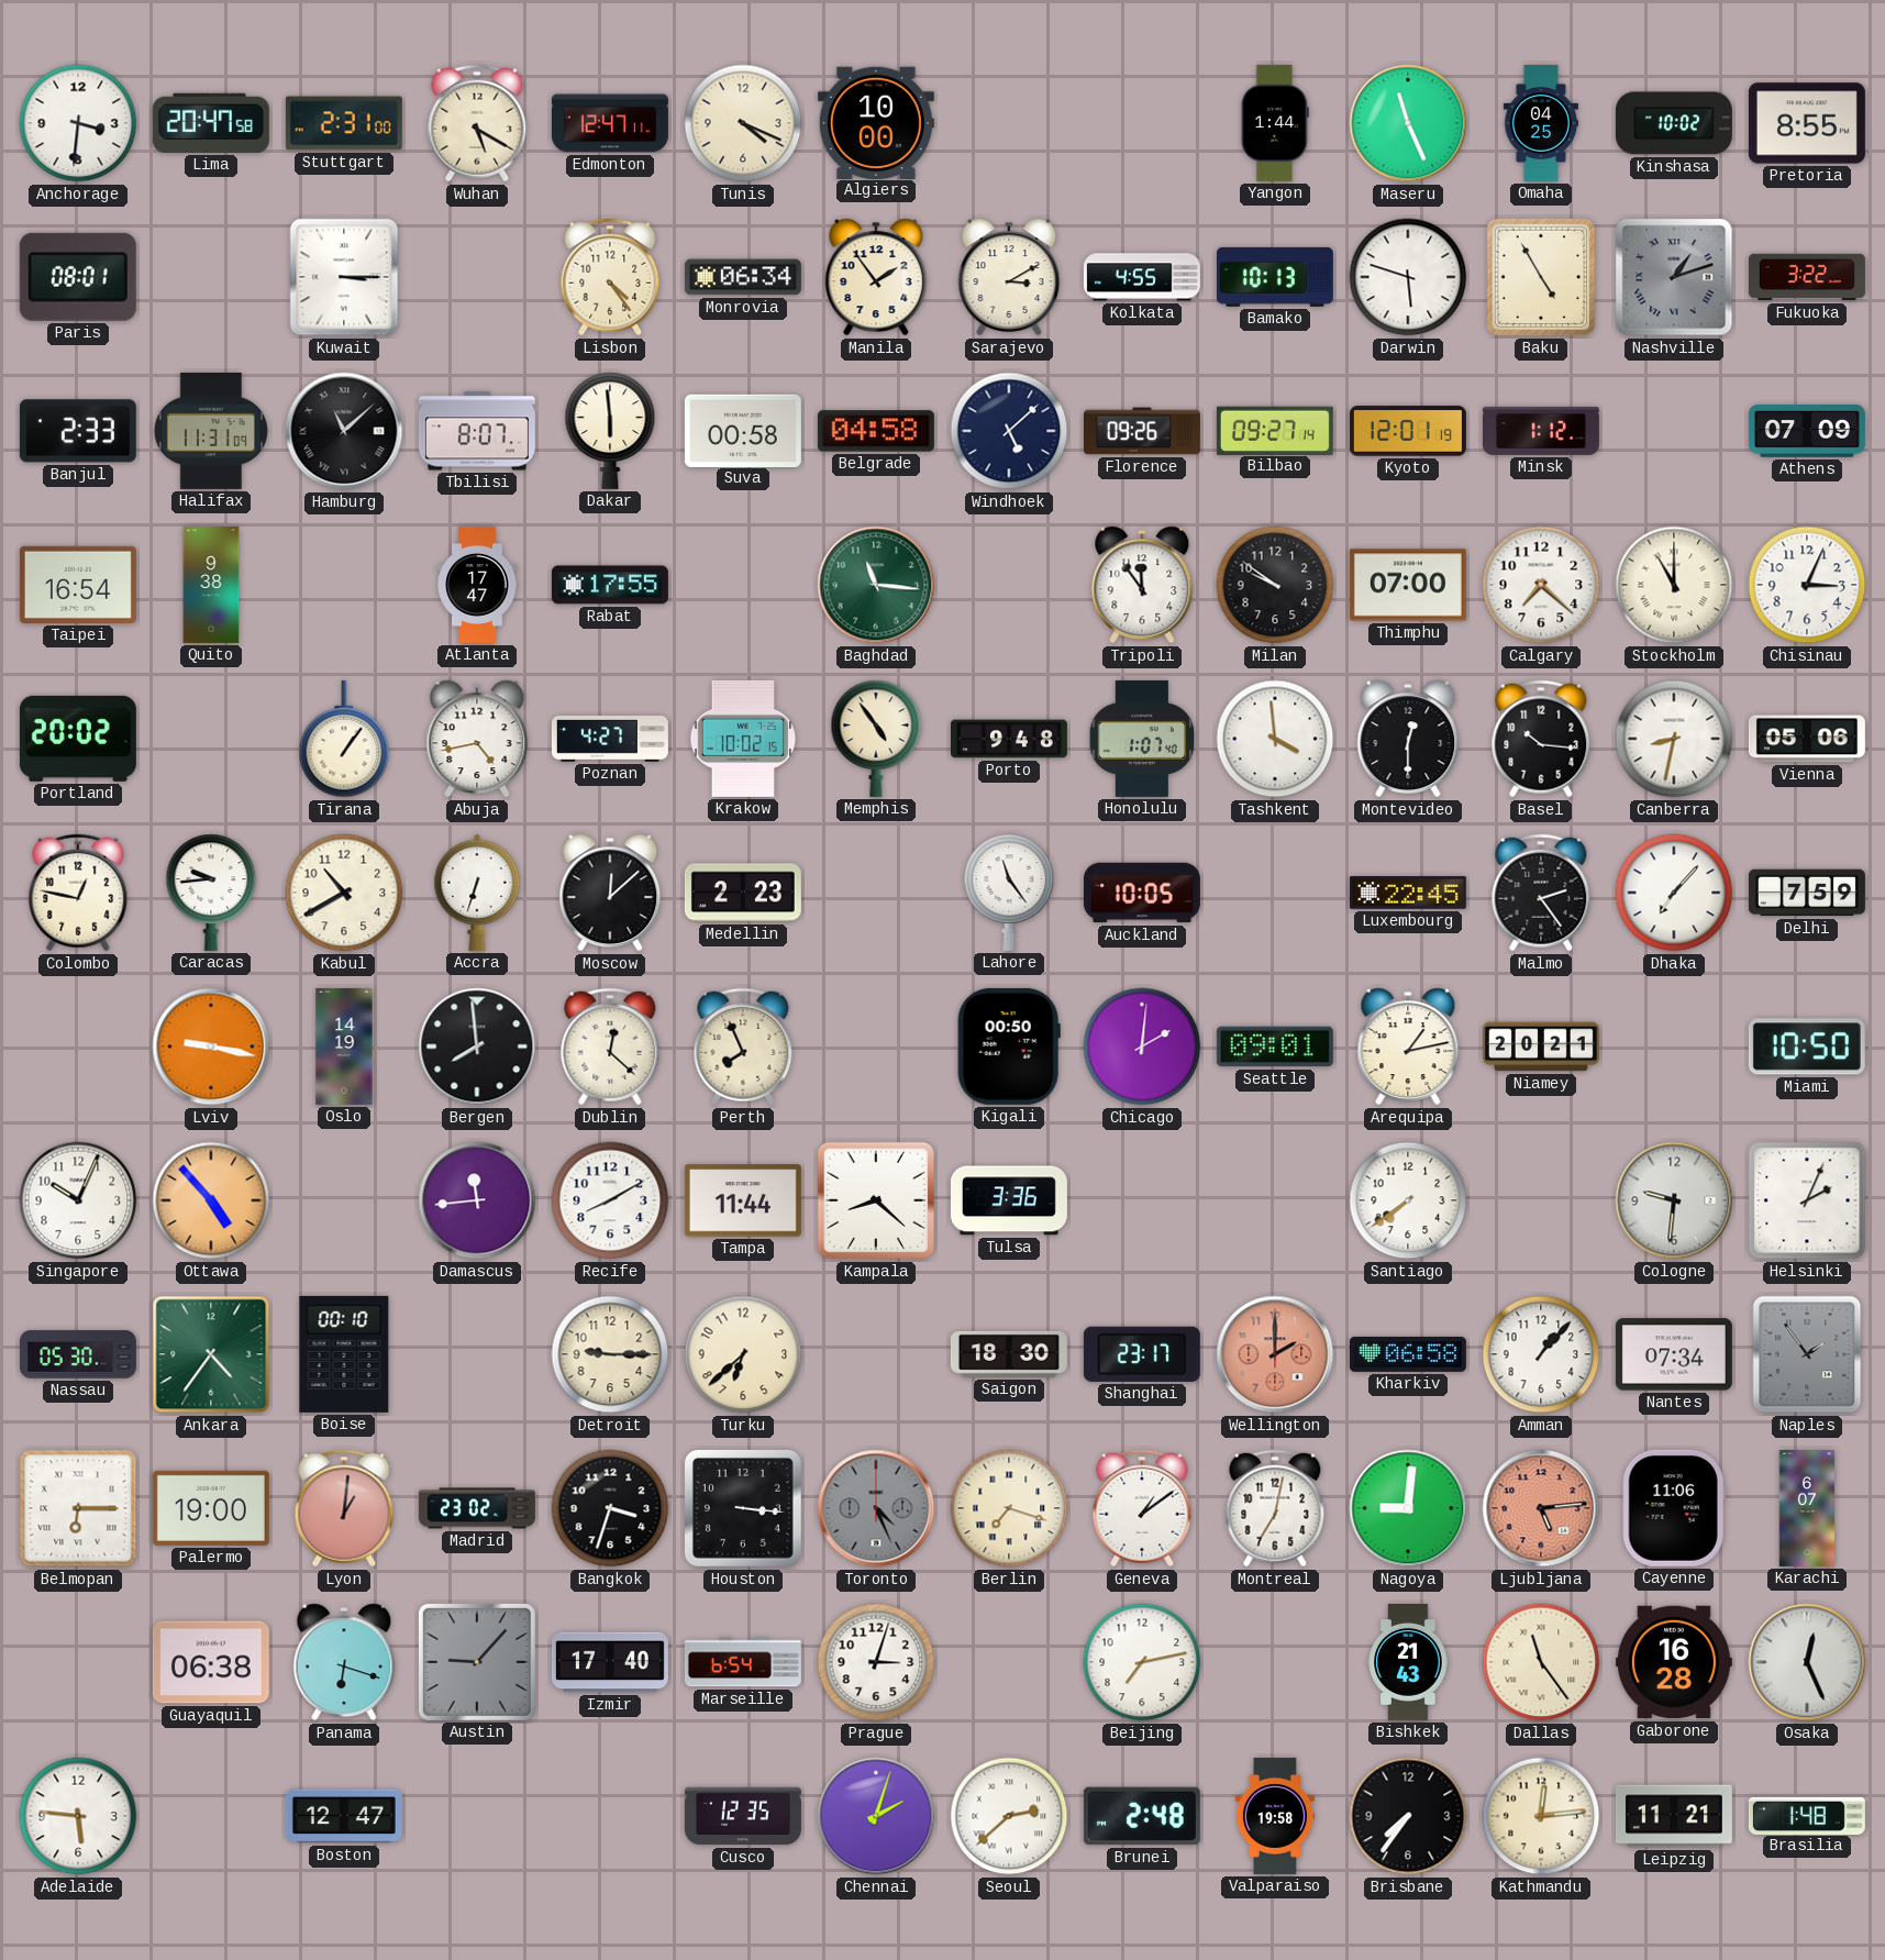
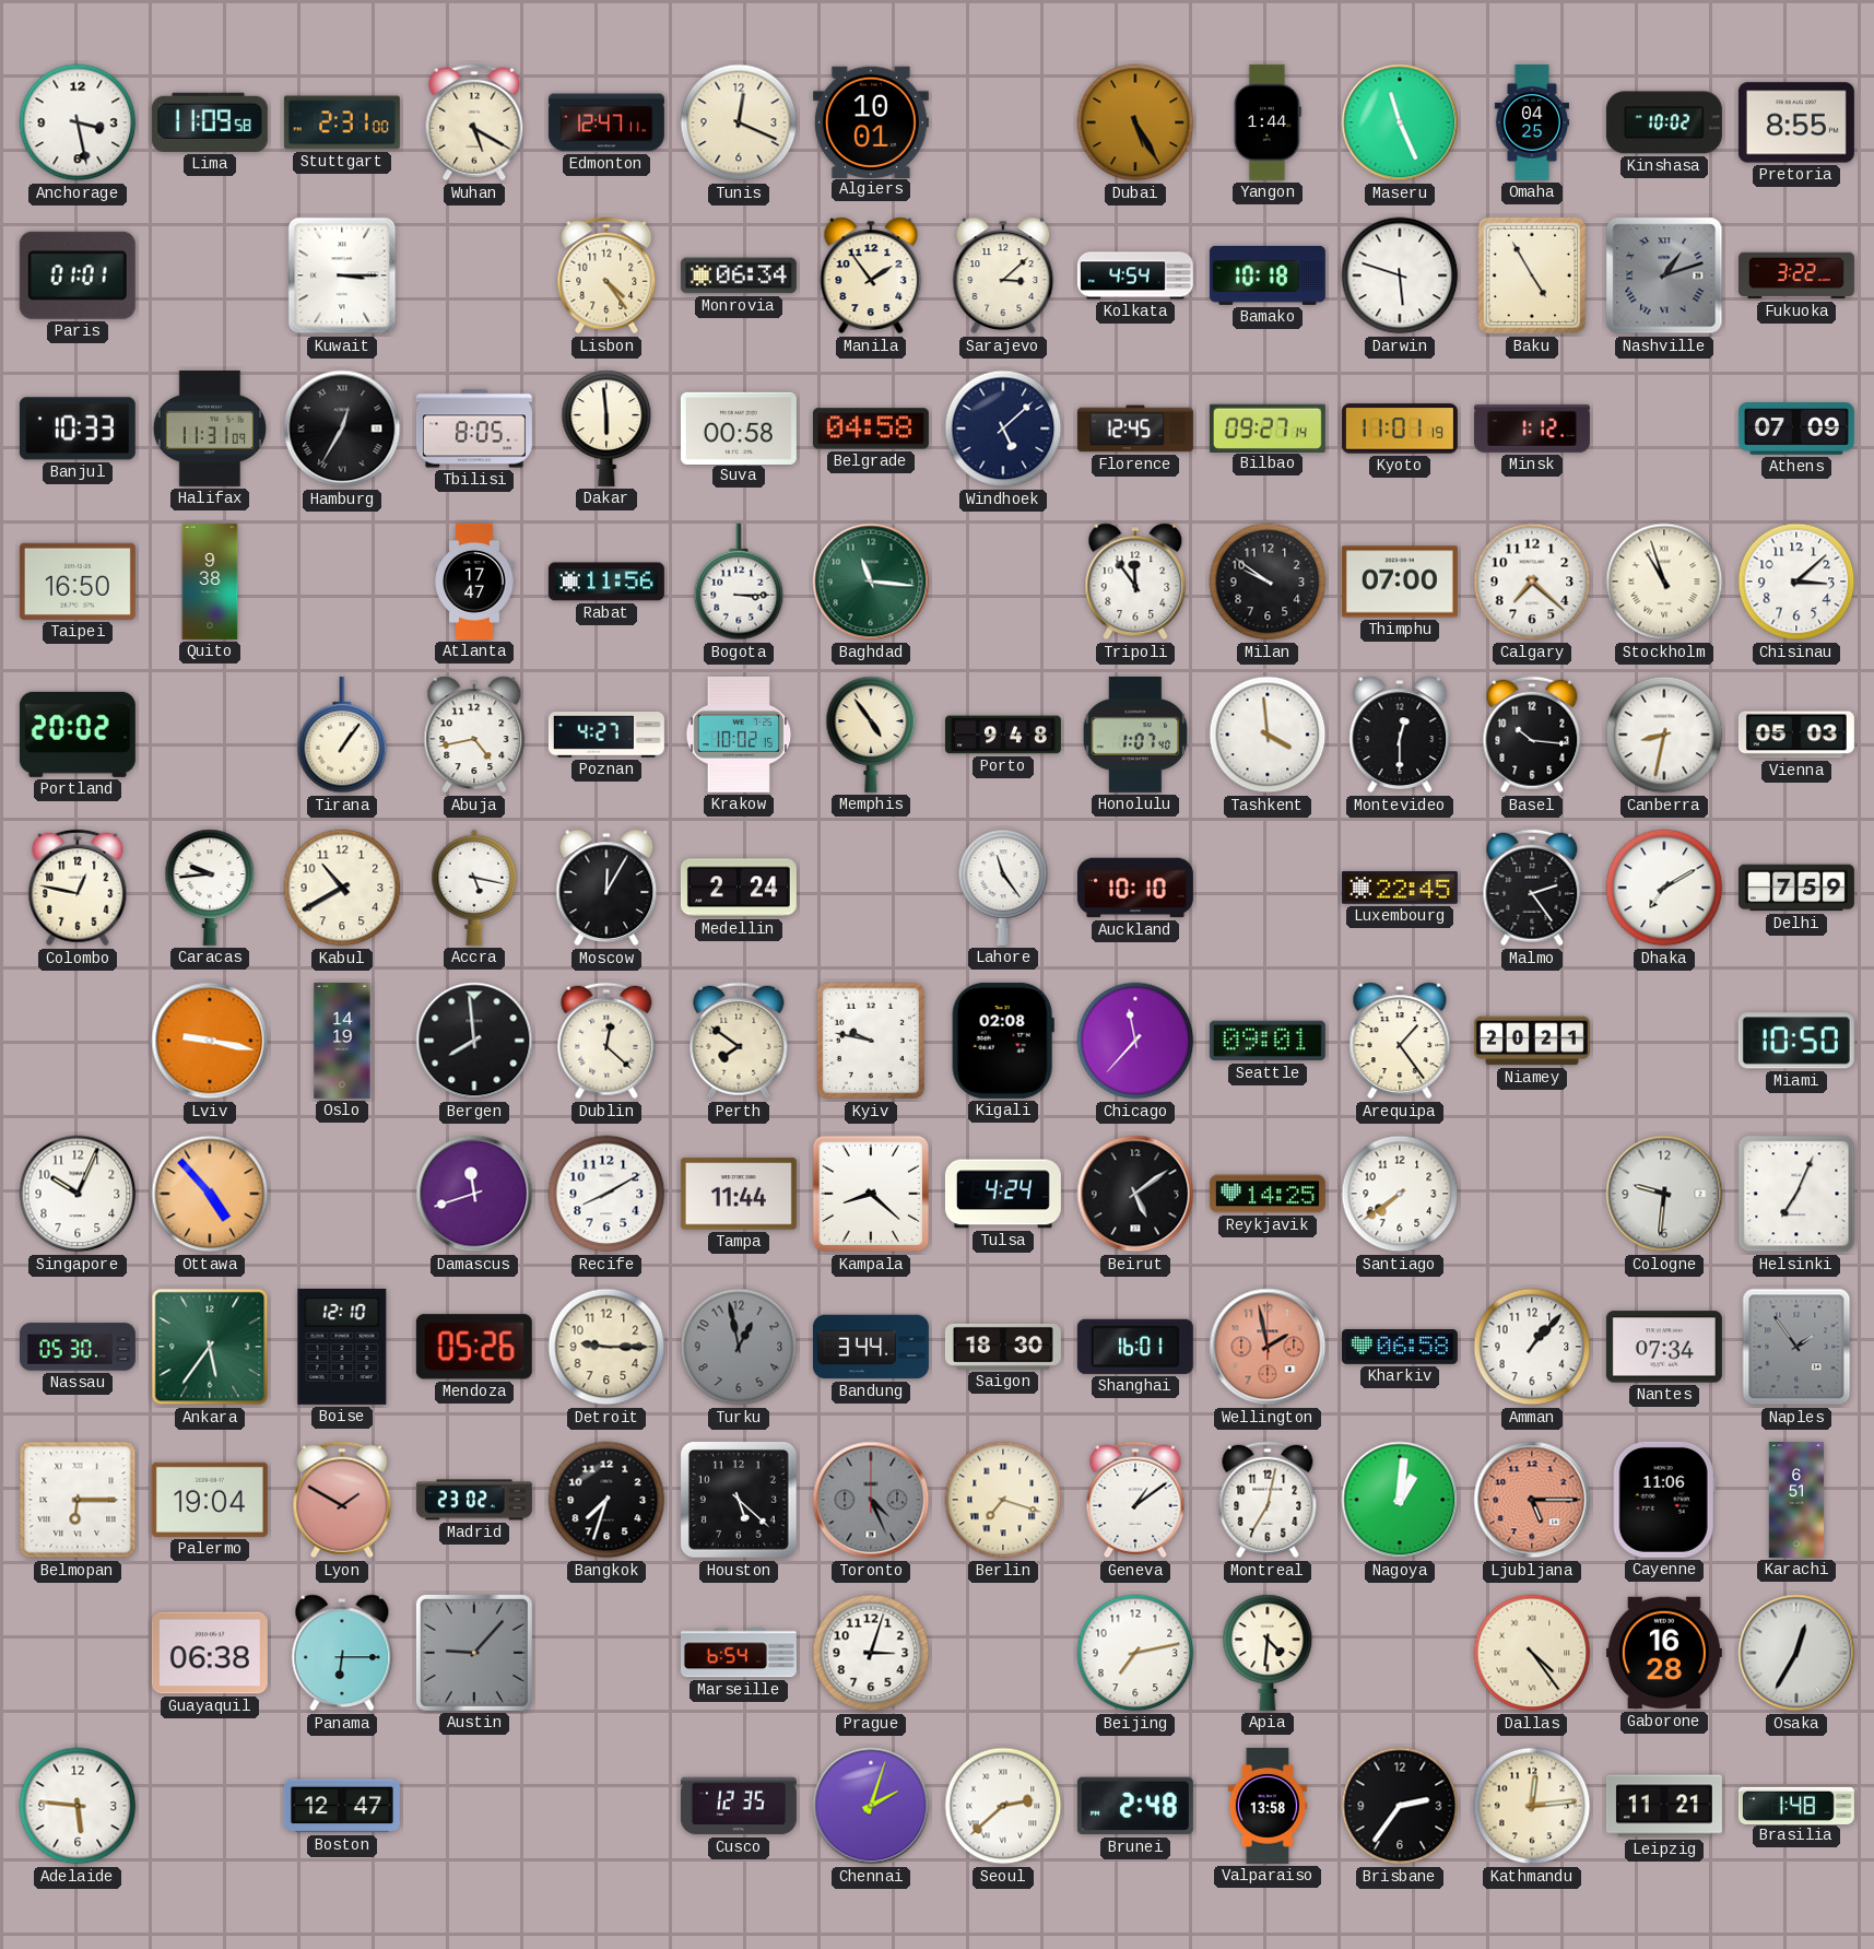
Anchorage: 3:31 -> 3:28
Lima: 20:47 -> 11:09
Tunis: 4:19 -> 12:19
Algiers: 10:00 -> 10:01
Dubai: none -> 5:25
Paris: 08:01 -> 01:01
Sarajevo: 3:10 -> 3:08
Kolkata: 4:55 -> 4:54
Bamako: 10:13 -> 10:18
Banjul: 2:33 -> 10:33
Hamburg: 11:08 -> 12:35
Tbilisi: 8:07 -> 8:05
Florence: 09:26 -> 12:45
Kyoto: 12:01 -> 11:01
Taipei: 16:54 -> 16:50
Rabat: 17:55 -> 11:56
Bogota: none -> 3:15
Stockholm: 11:00 -> 10:57
Chisinau: 3:04 -> 3:08
Vienna: 05:06 -> 05:03
Accra: 6:33 -> 5:17
Moscow: 12:08 -> 12:05
Medellin: 2:23 -> 2:24
Auckland: 10:05 -> 10:10
Dhaka: 7:07 -> 7:10
Perth: 7:56 -> 7:51
Kyiv: none -> 9:47
Kigali: 00:50 -> 02:08
Chicago: 2:01 -> 11:37
Arequipa: 1:13 -> 1:24
Damascus: 11:44 -> 11:42
Tulsa: 3:36 -> 4:24
Beirut: none -> 5:09
Reykjavik: none -> 14:25
Helsinki: 2:04 -> 7:04
Ankara: 4:36 -> 5:36
Boise: 00:10 -> 12:10
Mendoza: none -> 05:26
Turku: 6:38 -> 12:58
Turku dial: cream -> grey
Bandung: none -> 3:44
Shanghai: 23:17 -> 16:01
Wellington: 2:00 -> 1:58
Palermo: 19:00 -> 19:04
Lyon: 1:01 -> 1:50
Bangkok: 3:33 -> 7:33
Houston: 3:16 -> 5:22
Nagoya: 9:01 -> 1:01
Ljubljana: 5:14 -> 5:15
Karachi: 6:07 -> 6:51
Panama: 6:18 -> 6:15
Izmir: 17:40 -> none
Apia: none -> 4:31
Bishkek: 21:43 -> none
Dallas: 11:24 -> 4:24
Osaka: 12:26 -> 12:35
Valparaiso: 19:58 -> 13:58
Brisbane: 7:36 -> 2:36
